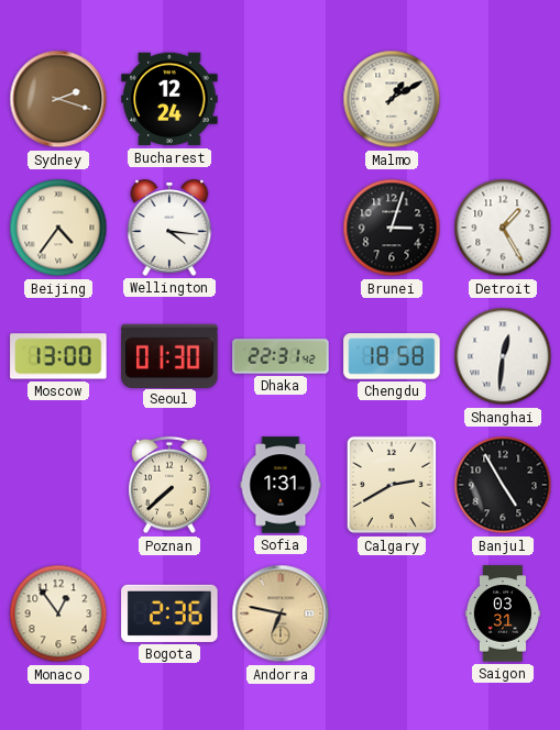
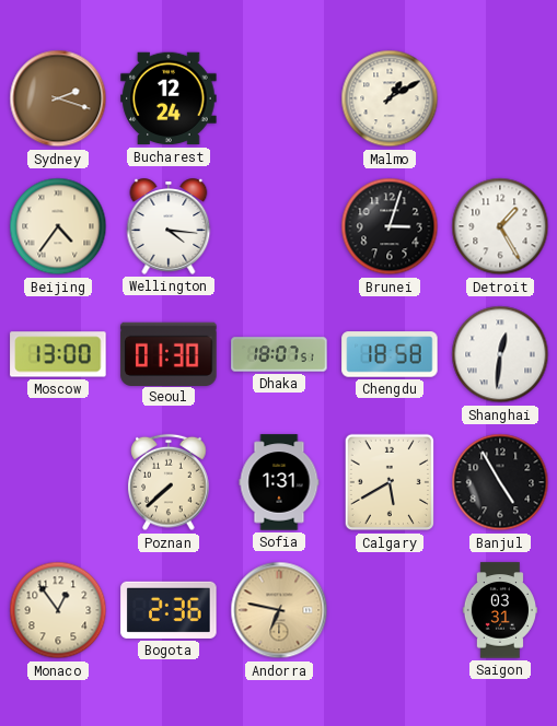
Dhaka: 22:31 -> 18:07
Calgary: 2:40 -> 5:40
